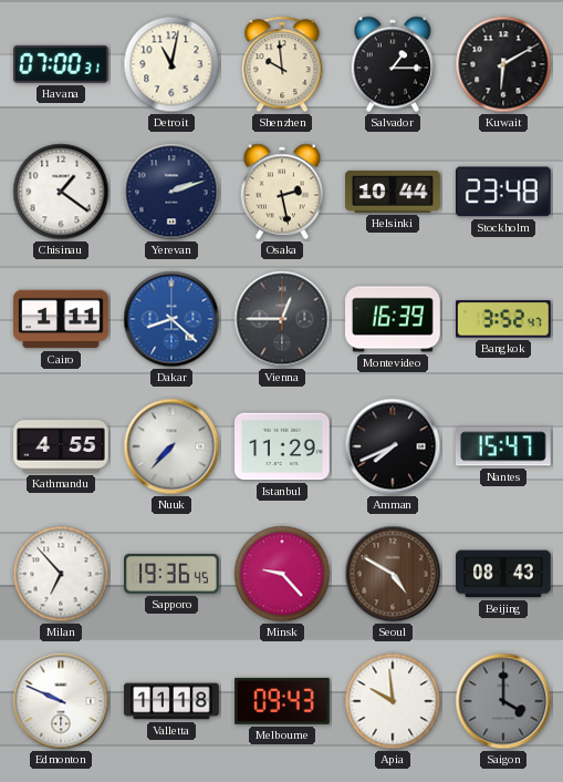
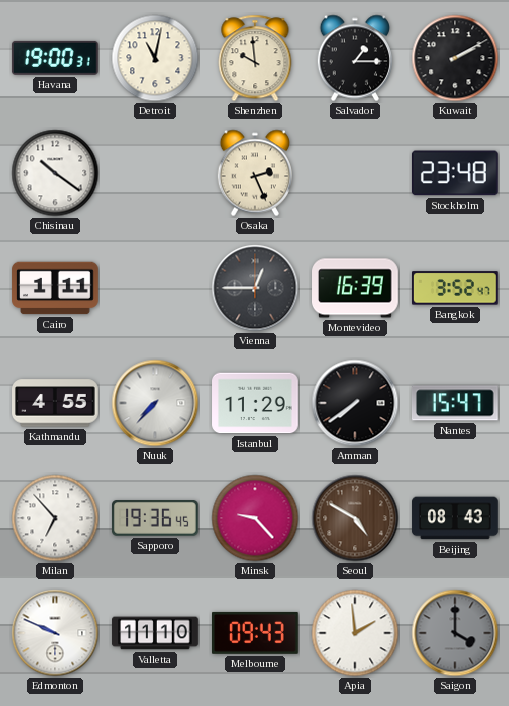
Havana: 07:00 -> 19:00
Kuwait: 6:10 -> 2:10
Chisinau: 1:21 -> 10:21
Yerevan: 2:12 -> none
Osaka: 2:28 -> 2:26
Helsinki: 10:44 -> none
Dakar: 8:22 -> none
Amman: 7:41 -> 7:39
Valletta: 11:18 -> 11:10
Apia: 9:59 -> 1:59
